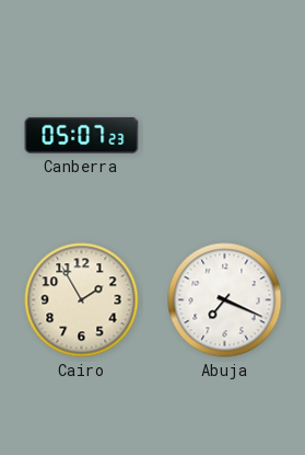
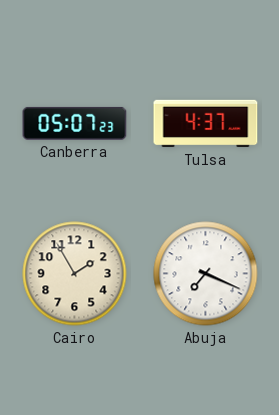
Tulsa: none -> 4:37
